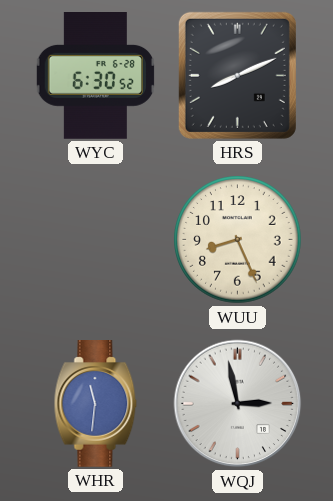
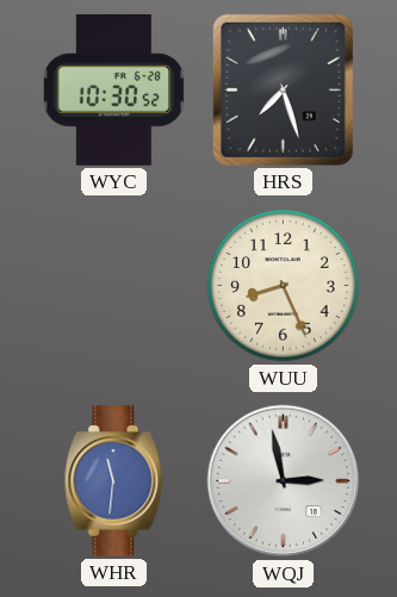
WYC: 6:30 -> 10:30
HRS: 8:11 -> 7:27
